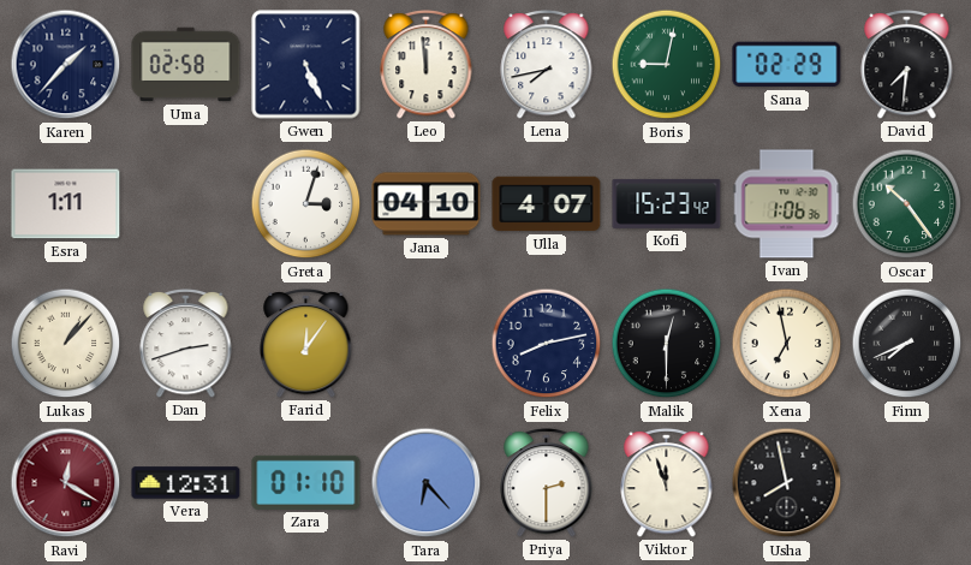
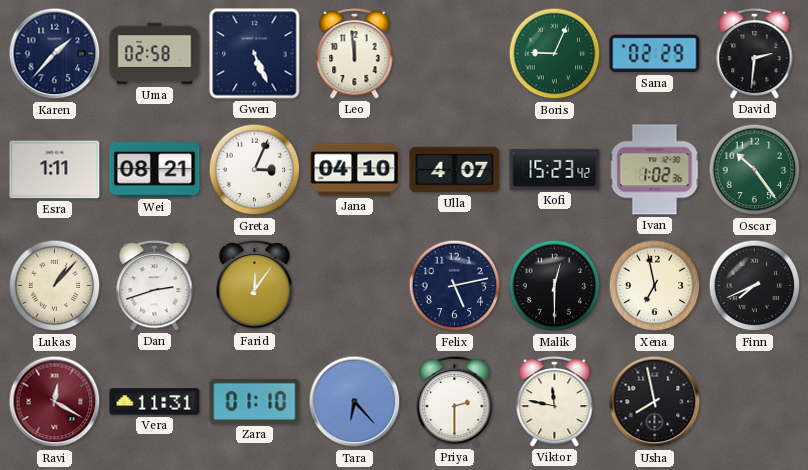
Lena: 7:43 -> none
Boris: 9:02 -> 9:04
David: 7:31 -> 2:31
Wei: none -> 08:21
Greta: 3:03 -> 3:04
Ivan: 1:06 -> 1:02
Felix: 8:13 -> 5:13
Vera: 12:31 -> 11:31
Viktor: 11:57 -> 11:47
